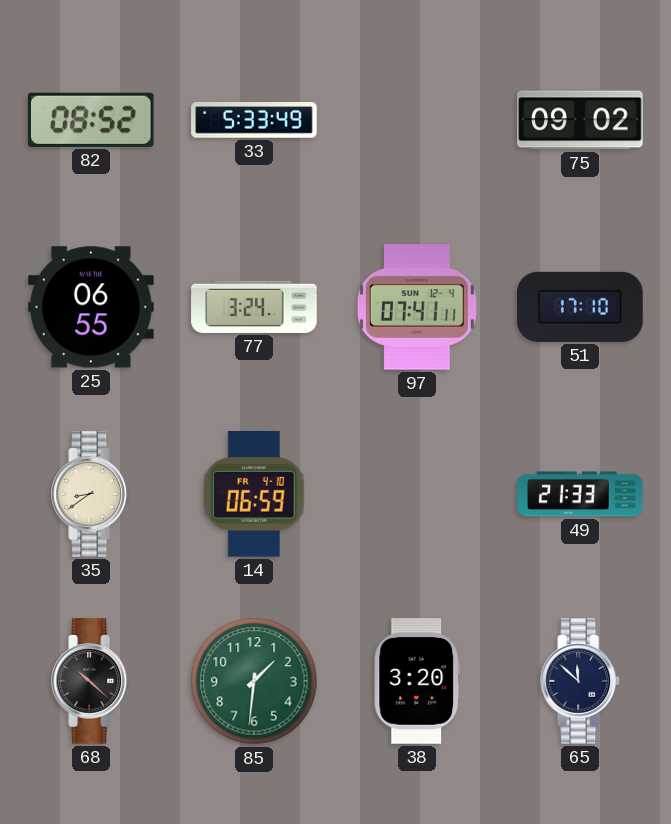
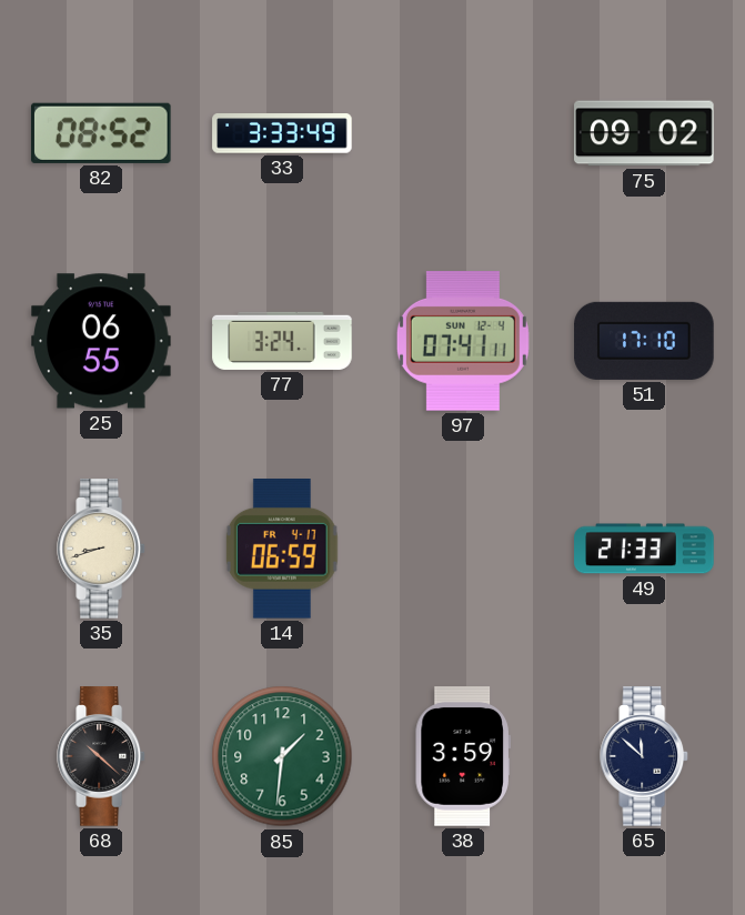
33: 5:33 -> 3:33
35: 8:39 -> 8:42
14 date: FR 4-10 -> FR 4-17
38: 3:20 -> 3:59
